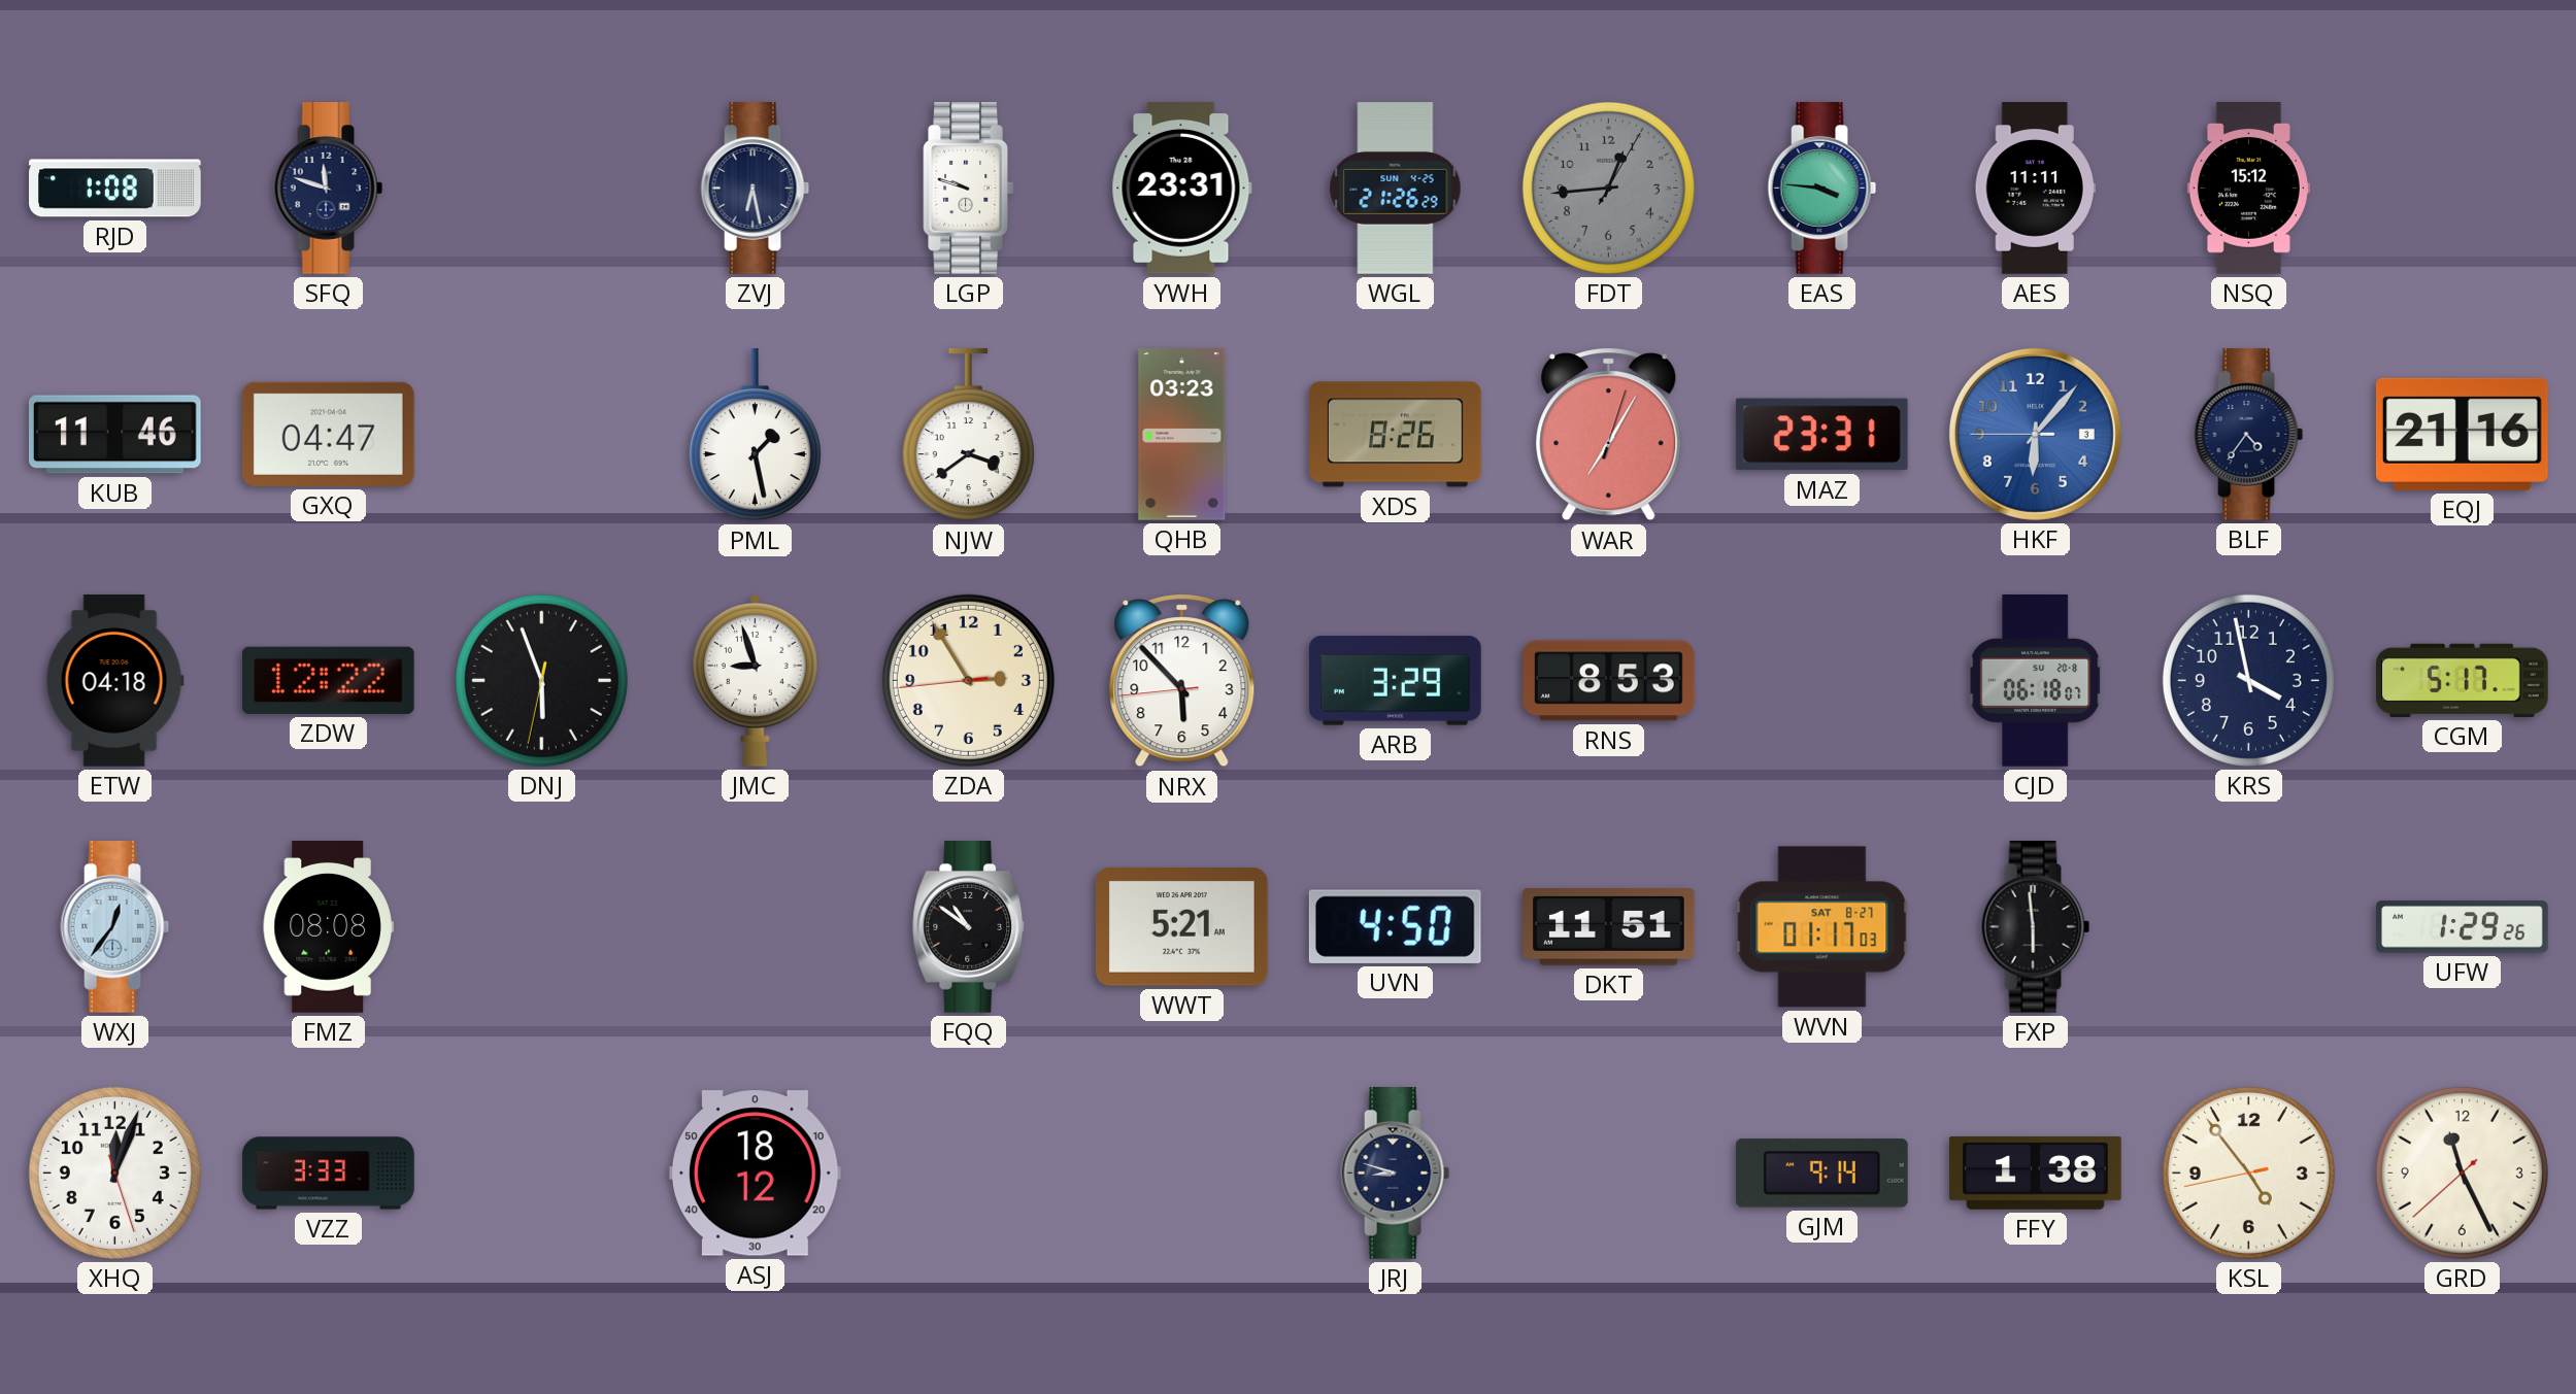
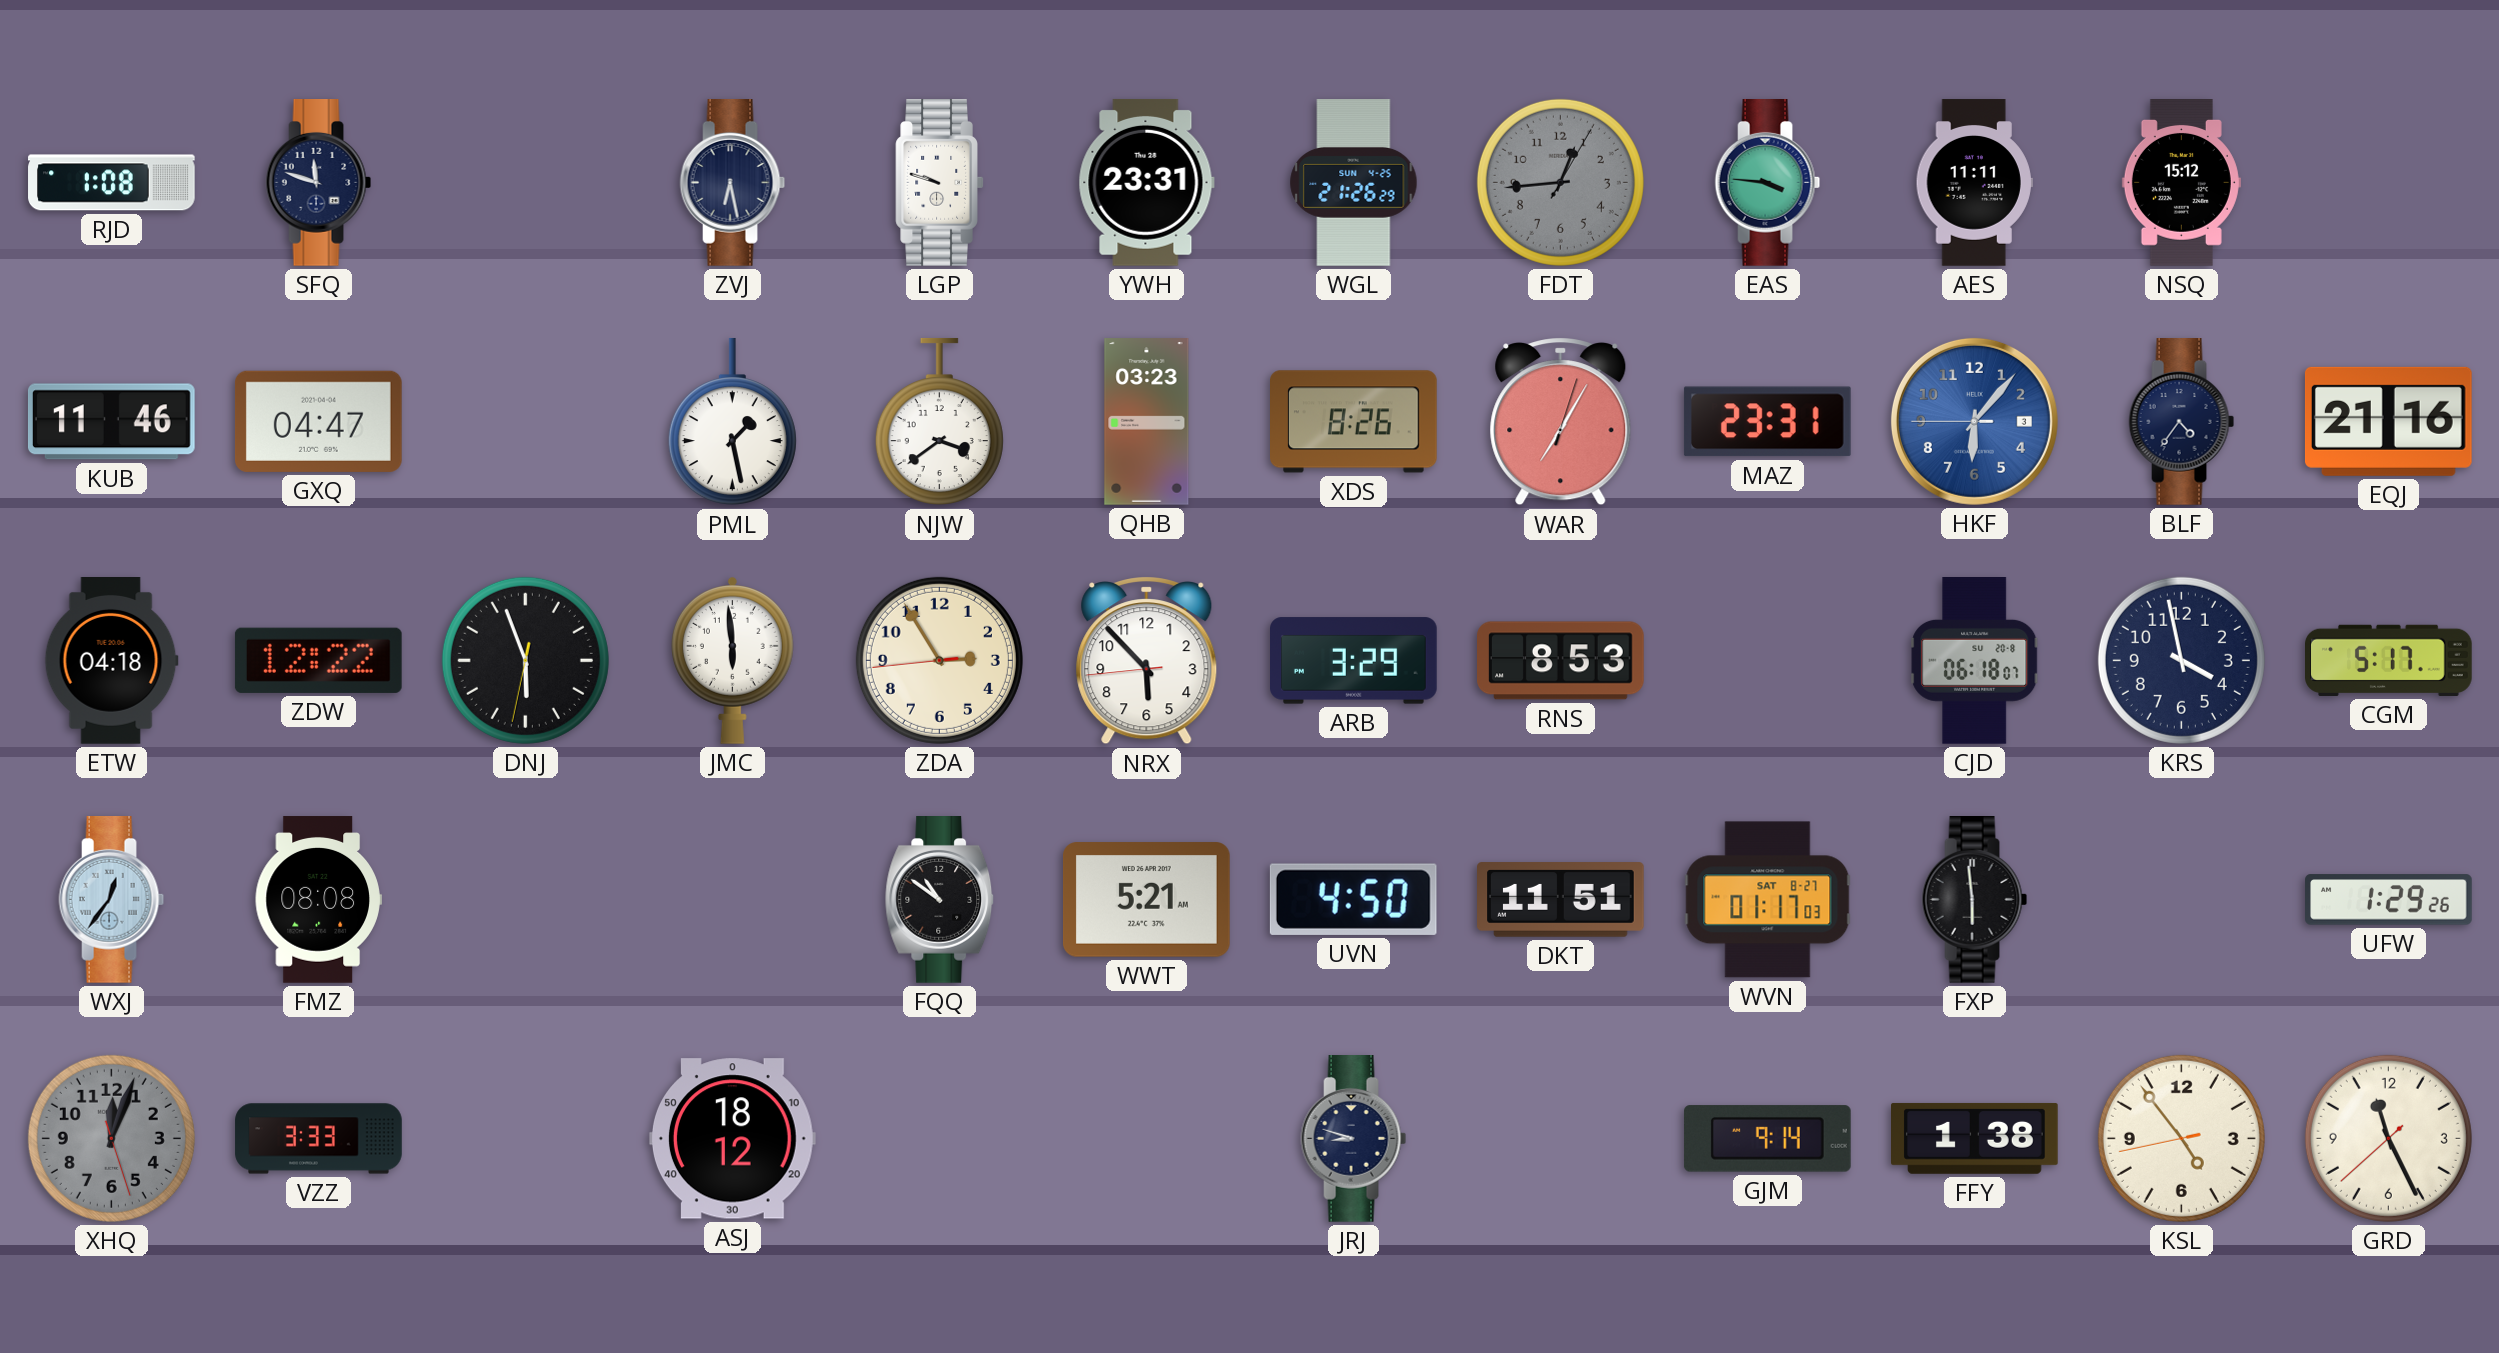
JMC: 8:57 -> 5:59
XHQ dial: white -> grey
